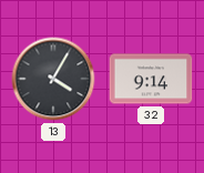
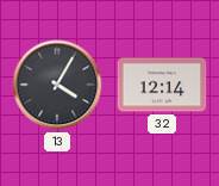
32: 9:14 -> 12:14
